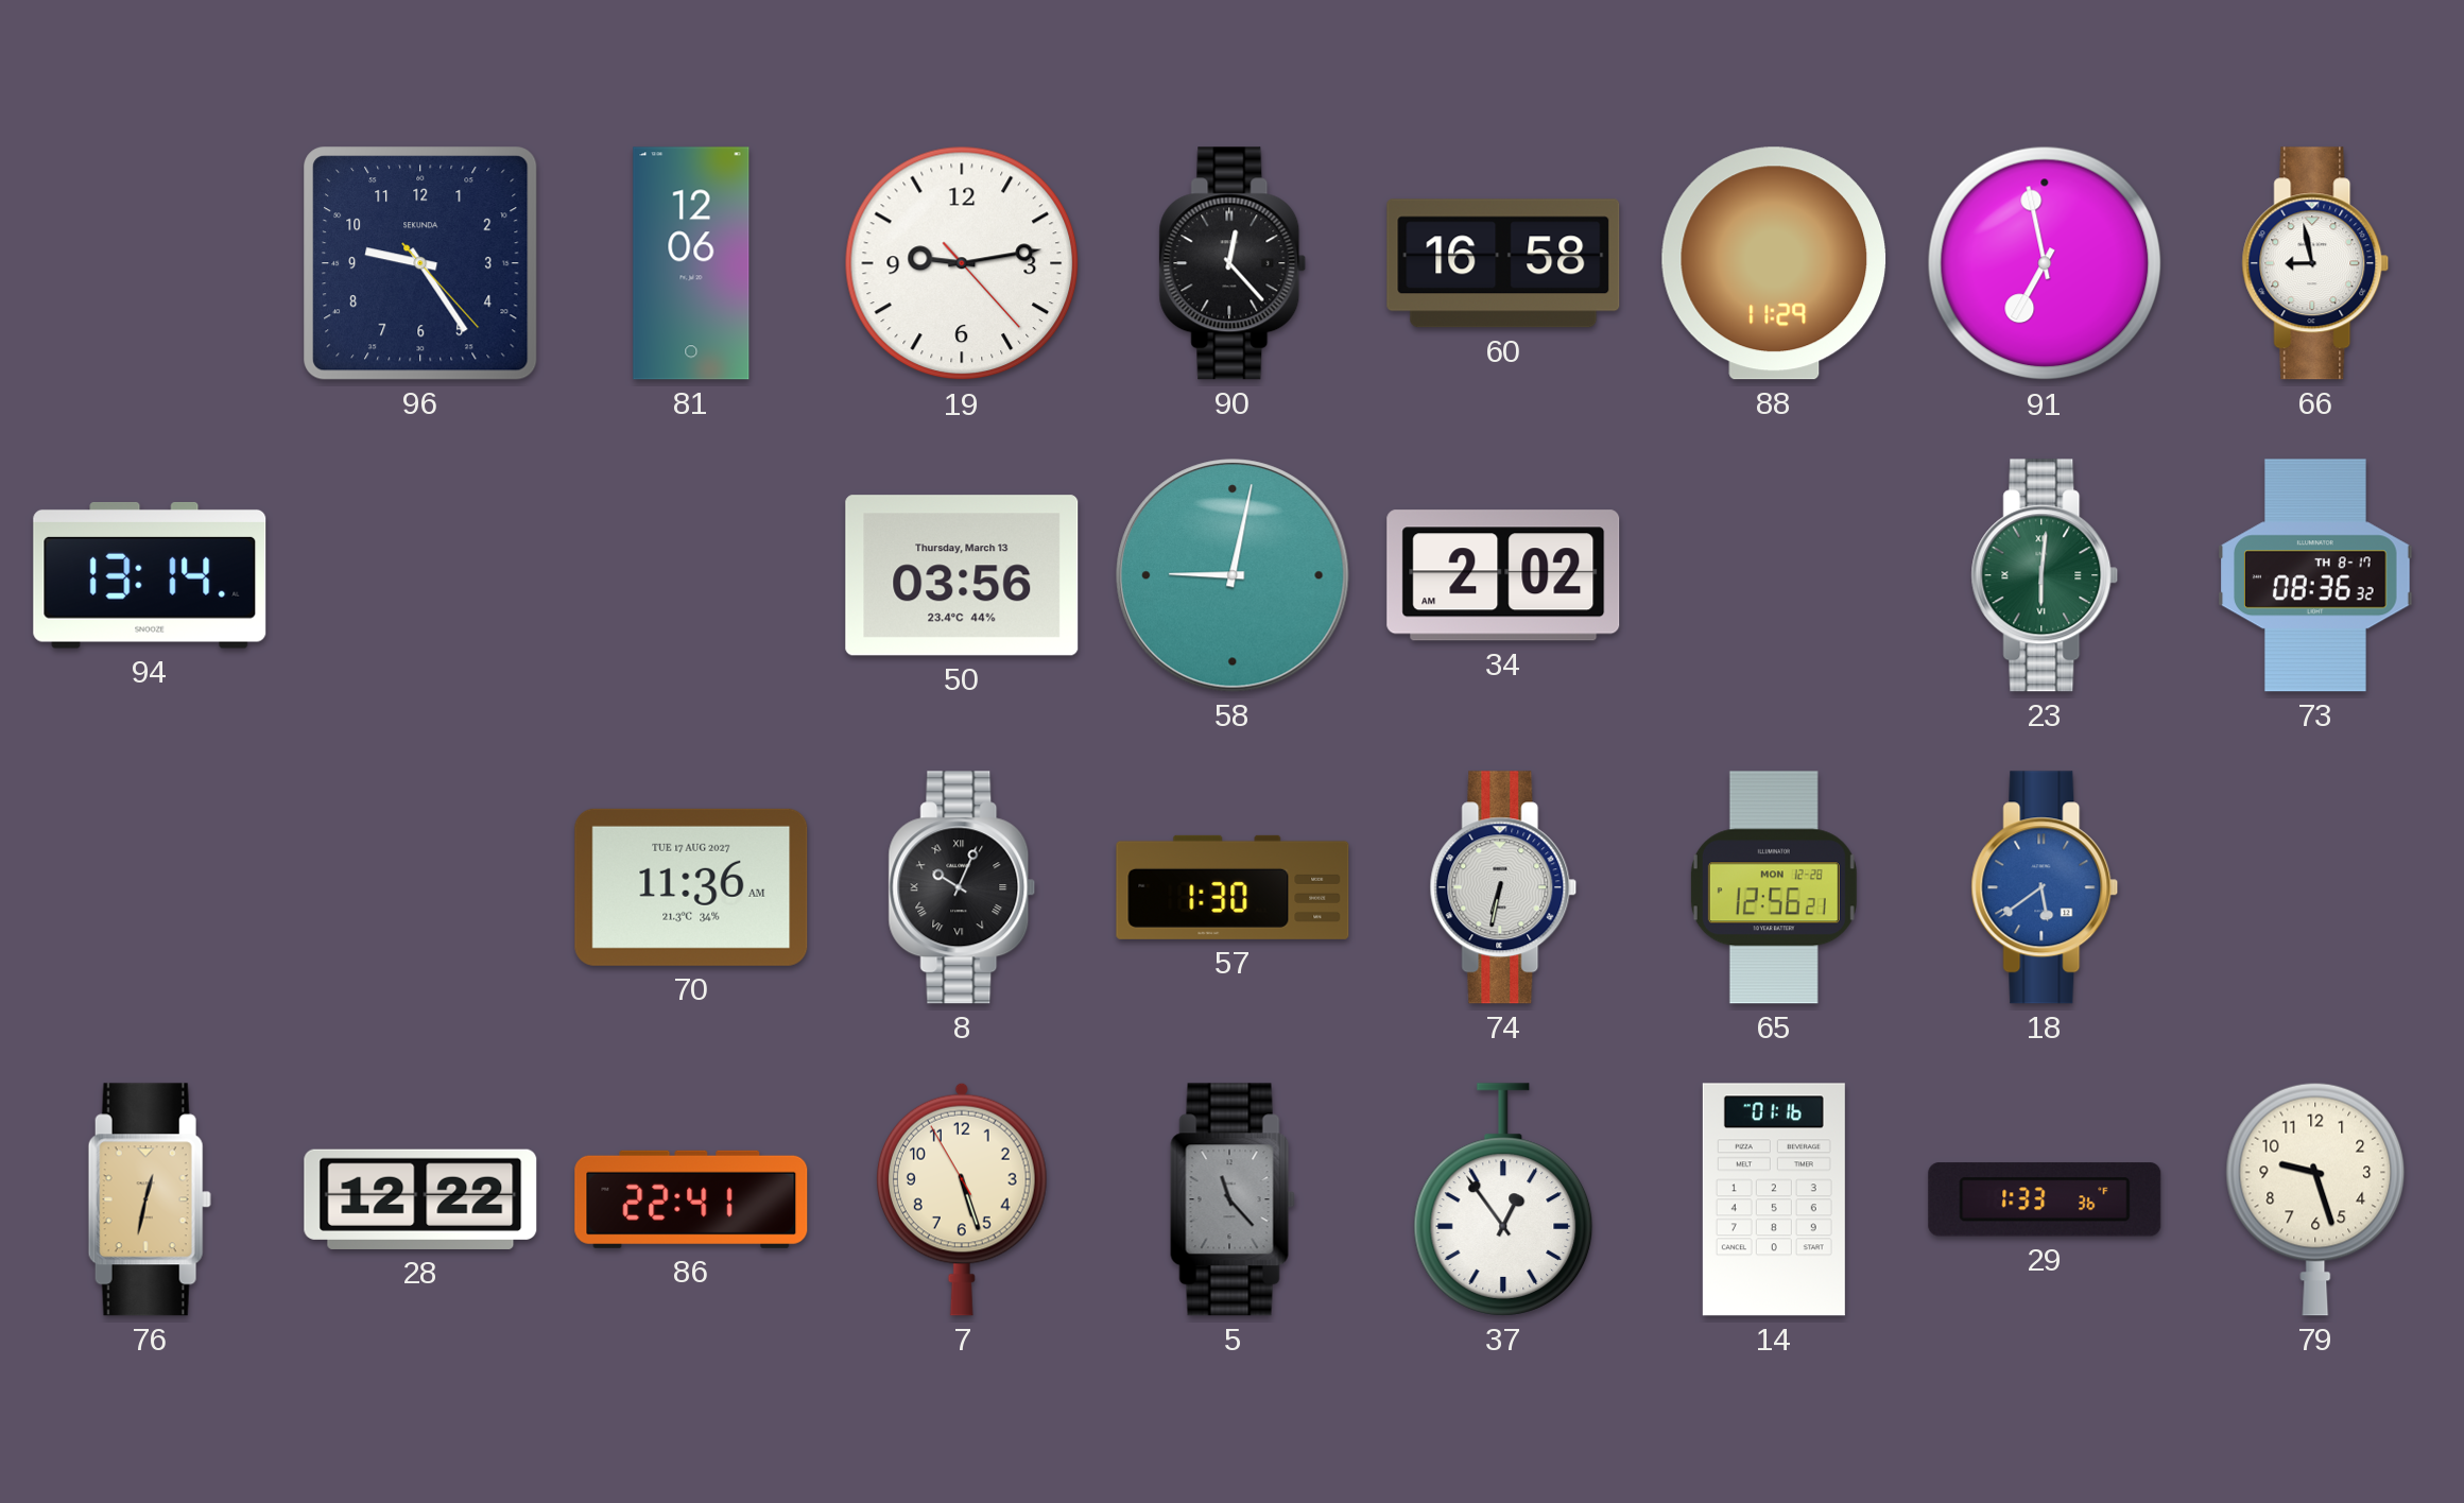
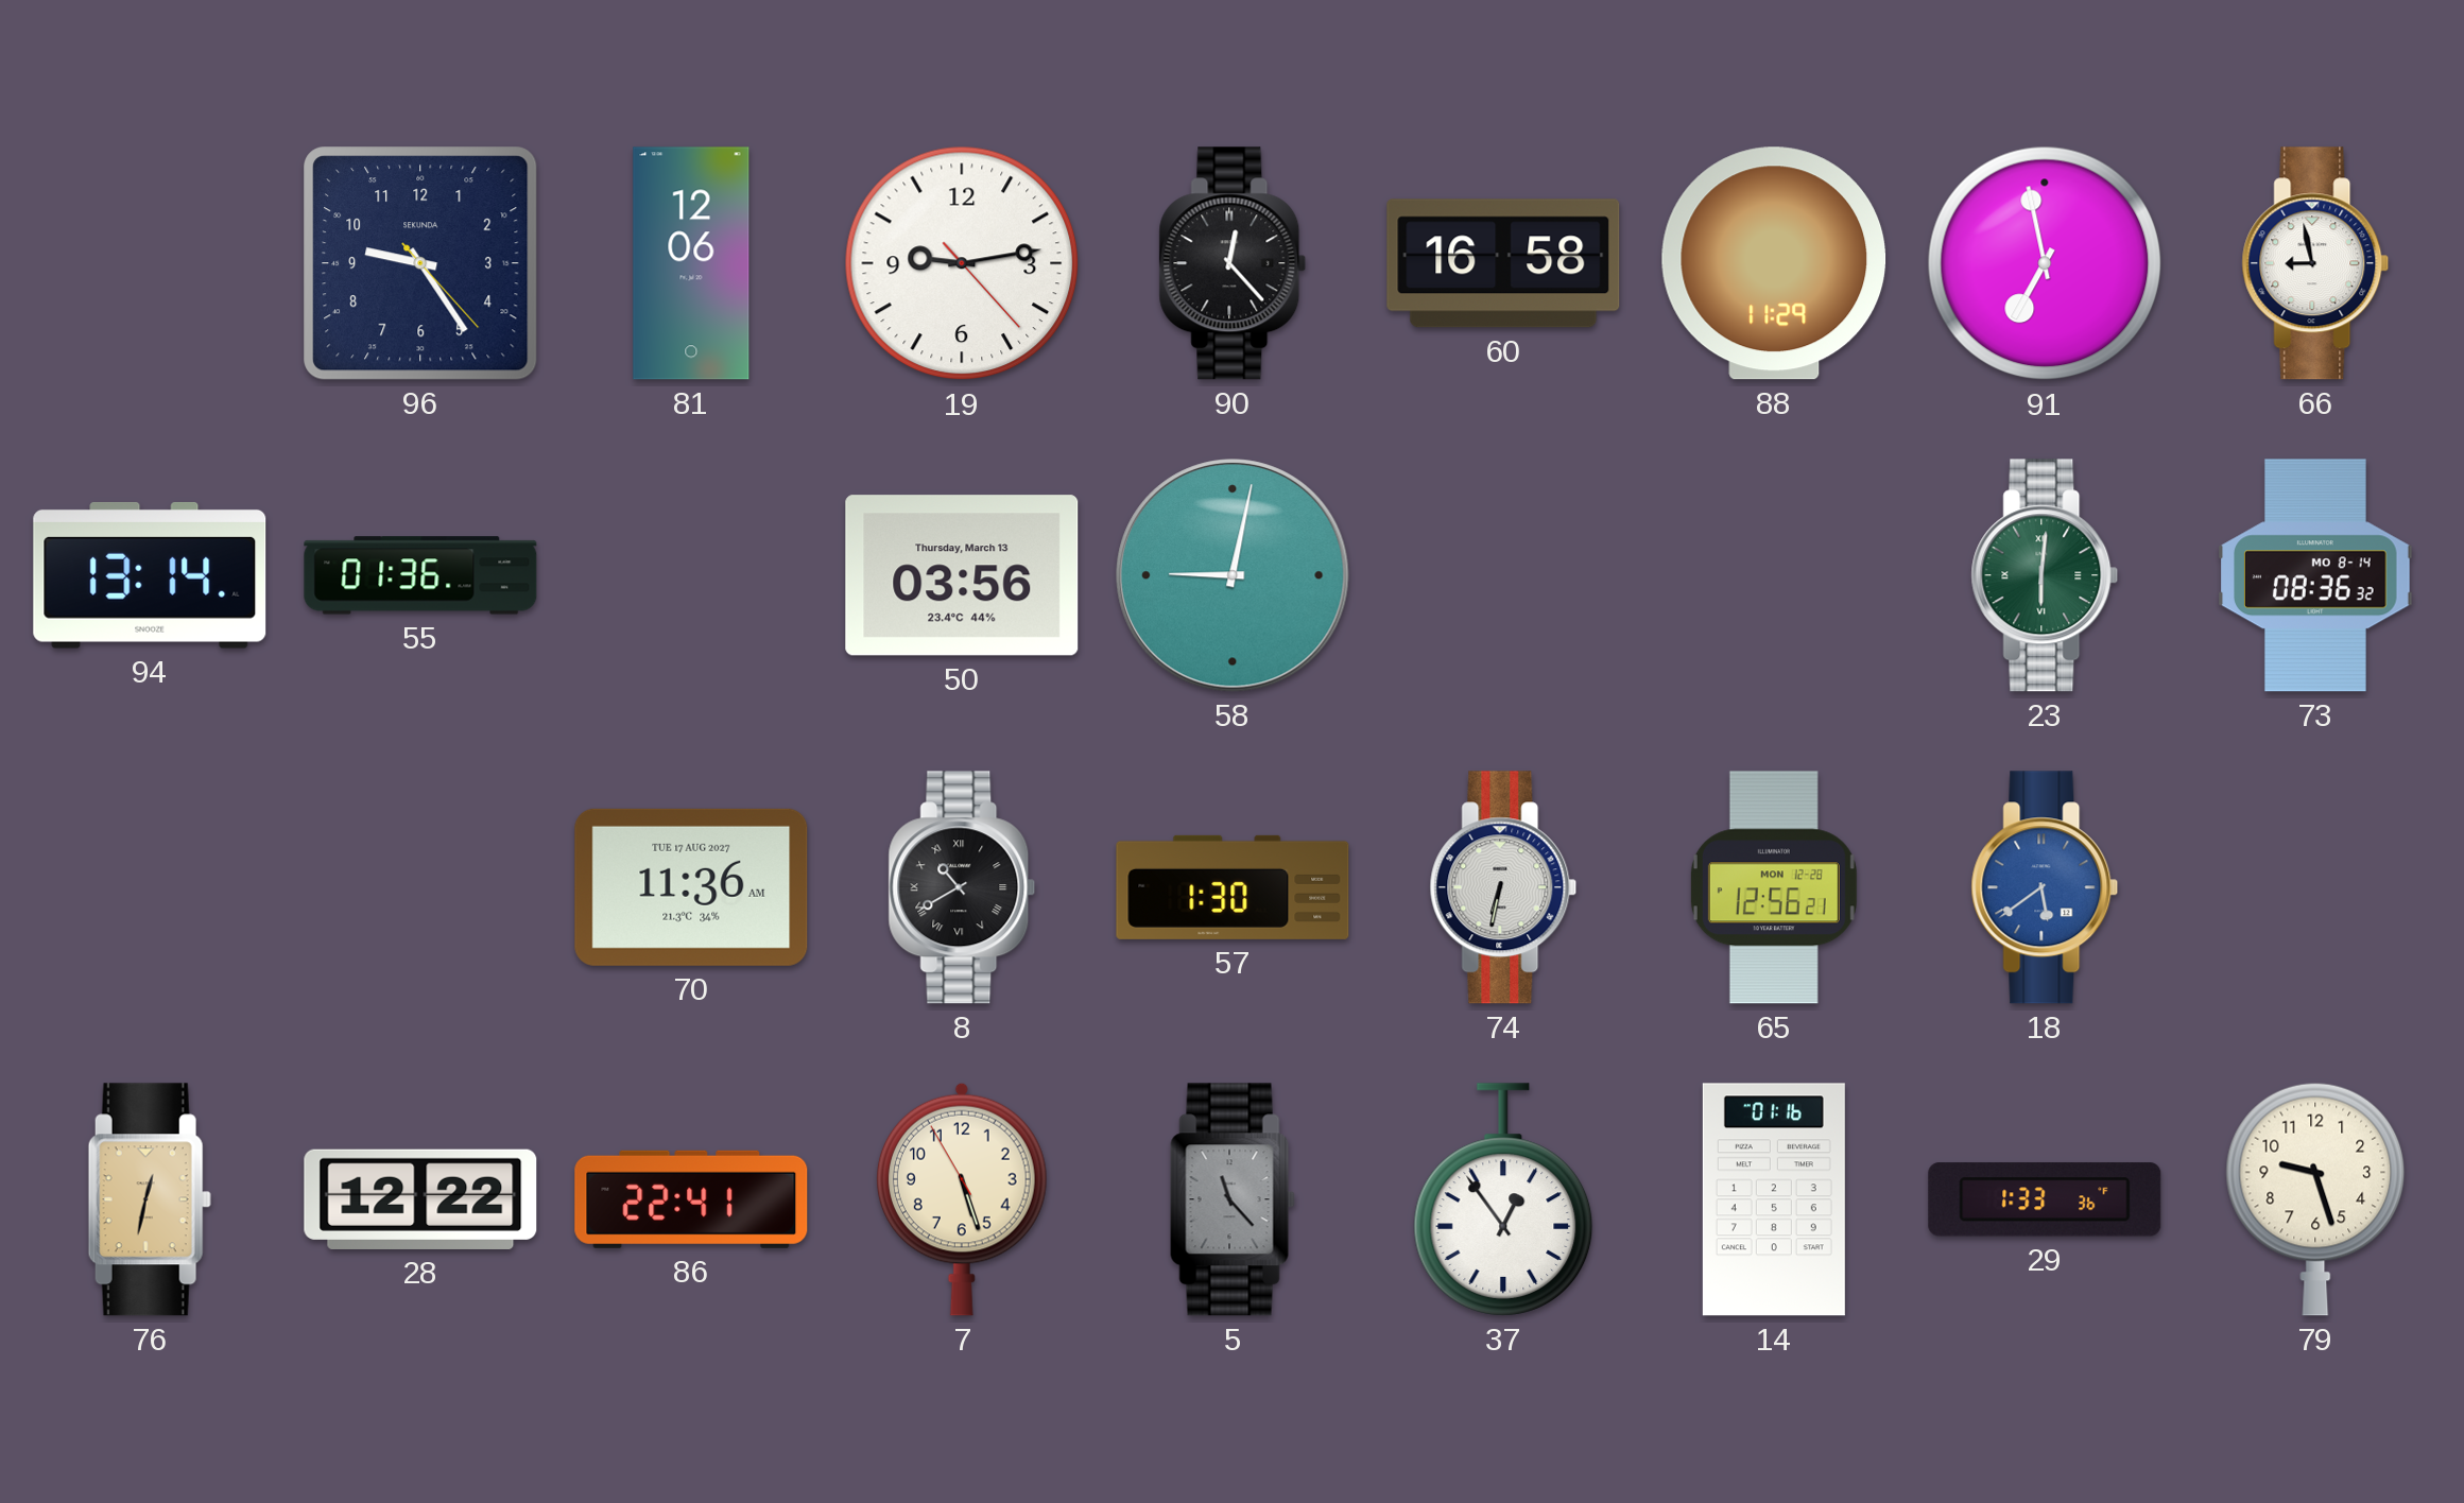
55: none -> 01:36
34: 2:02 -> none
73 date: TH 8-17 -> MO 8-14
8: 10:04 -> 10:40
